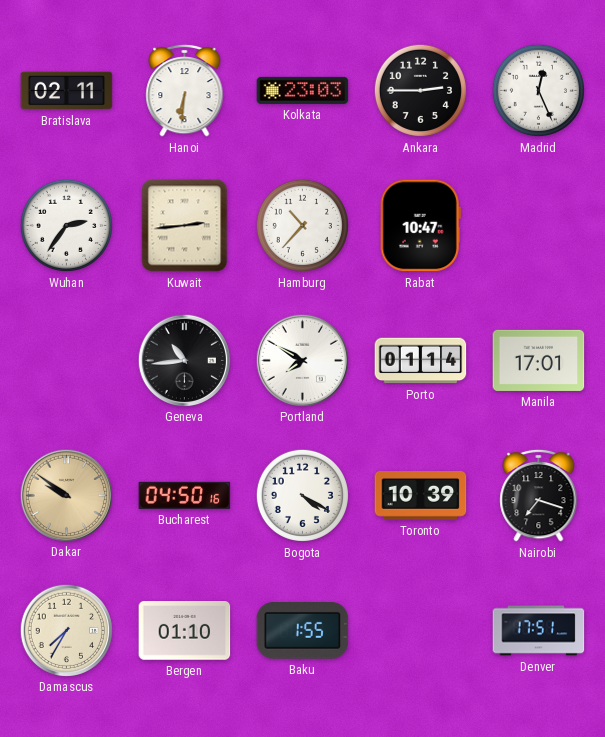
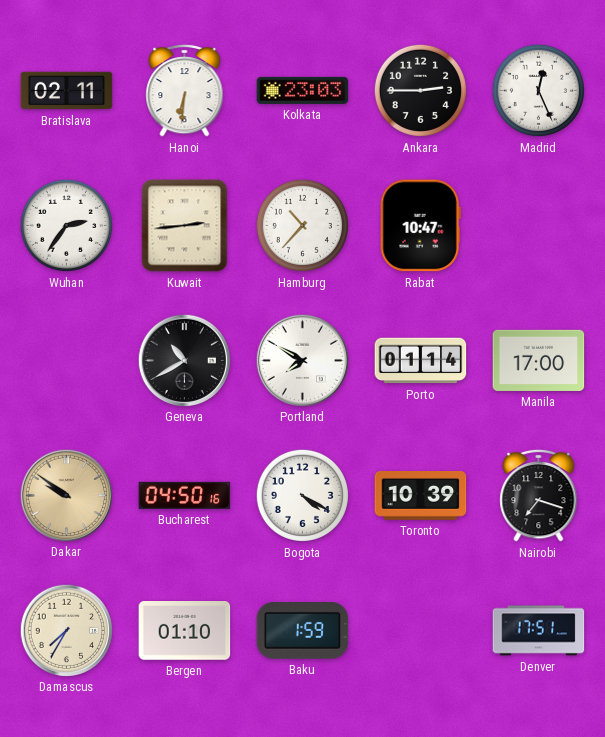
Geneva: 10:44 -> 10:40
Manila: 17:01 -> 17:00
Baku: 1:55 -> 1:59
